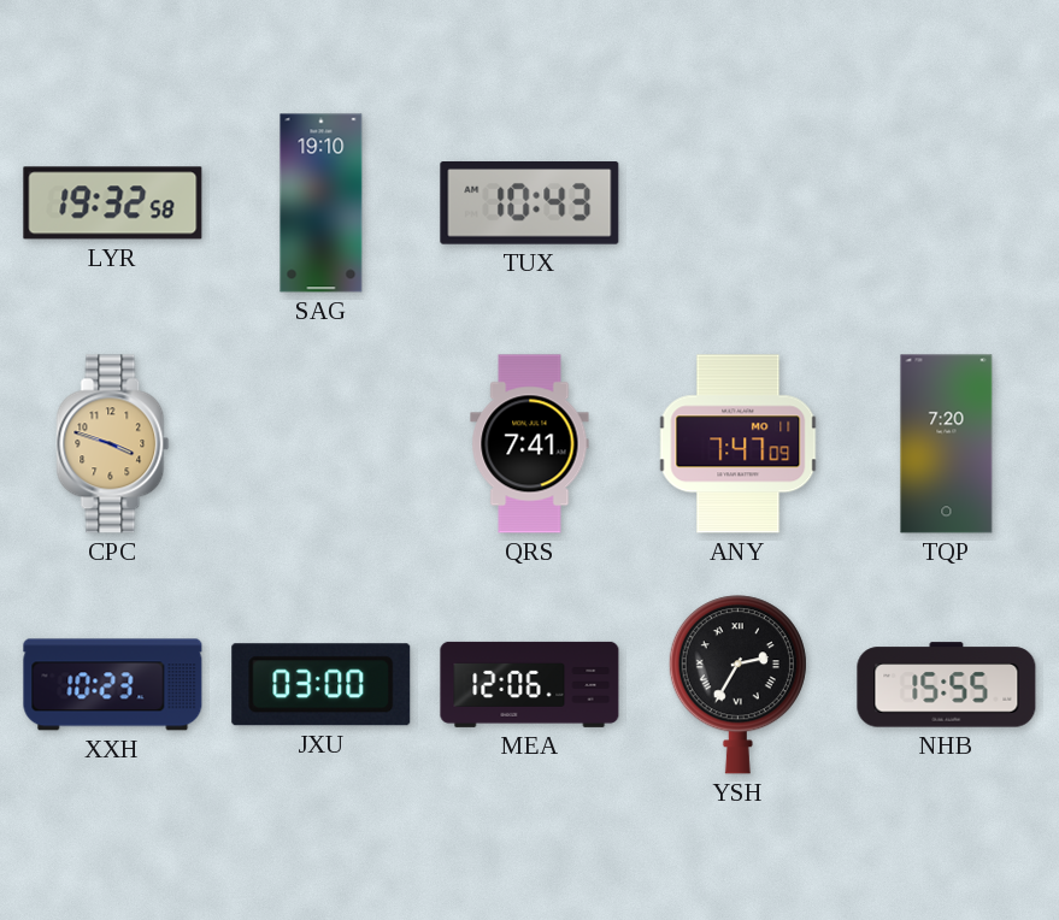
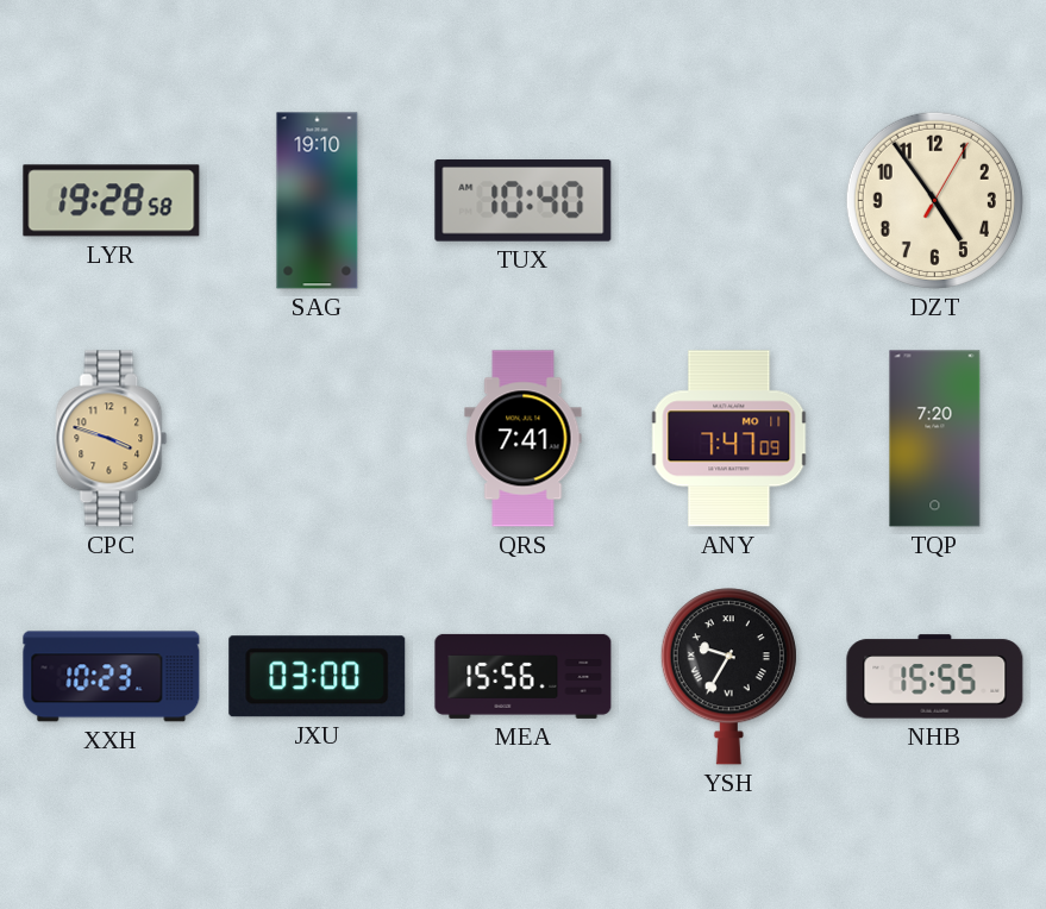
LYR: 19:32 -> 19:28
TUX: 10:43 -> 10:40
DZT: none -> 4:54
MEA: 12:06 -> 15:56
YSH: 2:35 -> 9:35
